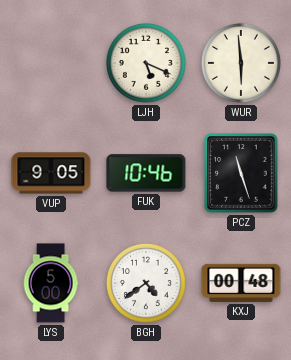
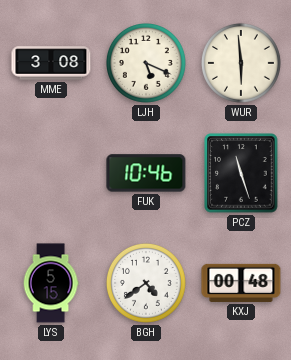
MME: none -> 3:08
VUP: 9:05 -> none
LYS: 5:00 -> 5:15
